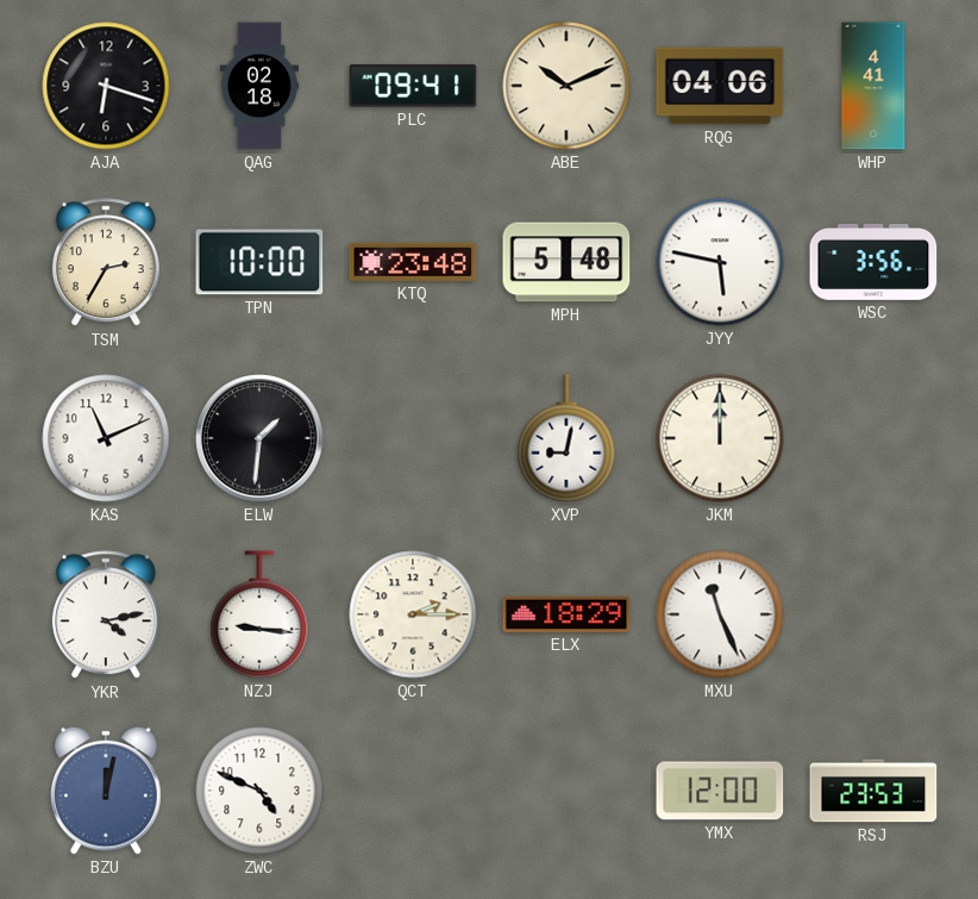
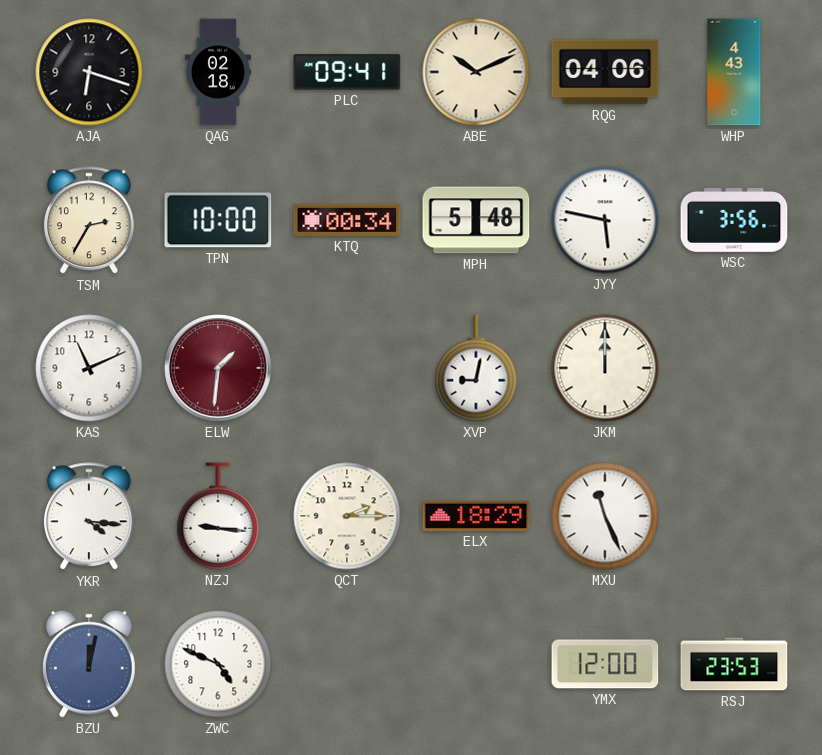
WHP: 4:41 -> 4:43
KTQ: 23:48 -> 00:34
ELW dial: black -> burgundy
YKR: 4:13 -> 4:16
